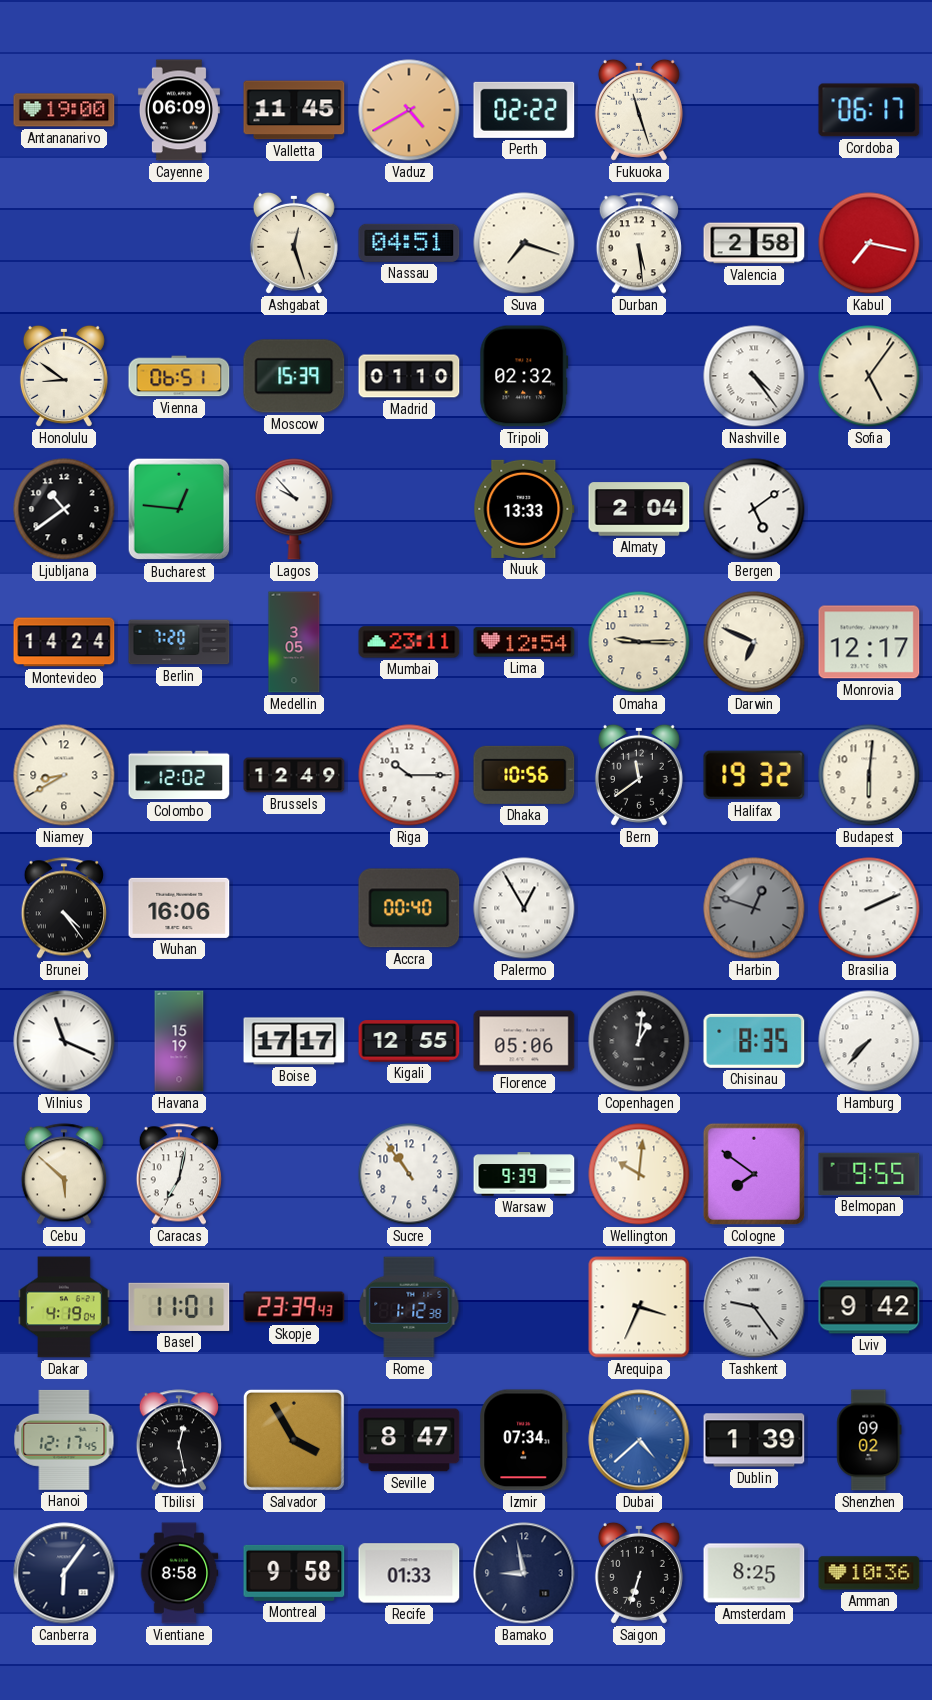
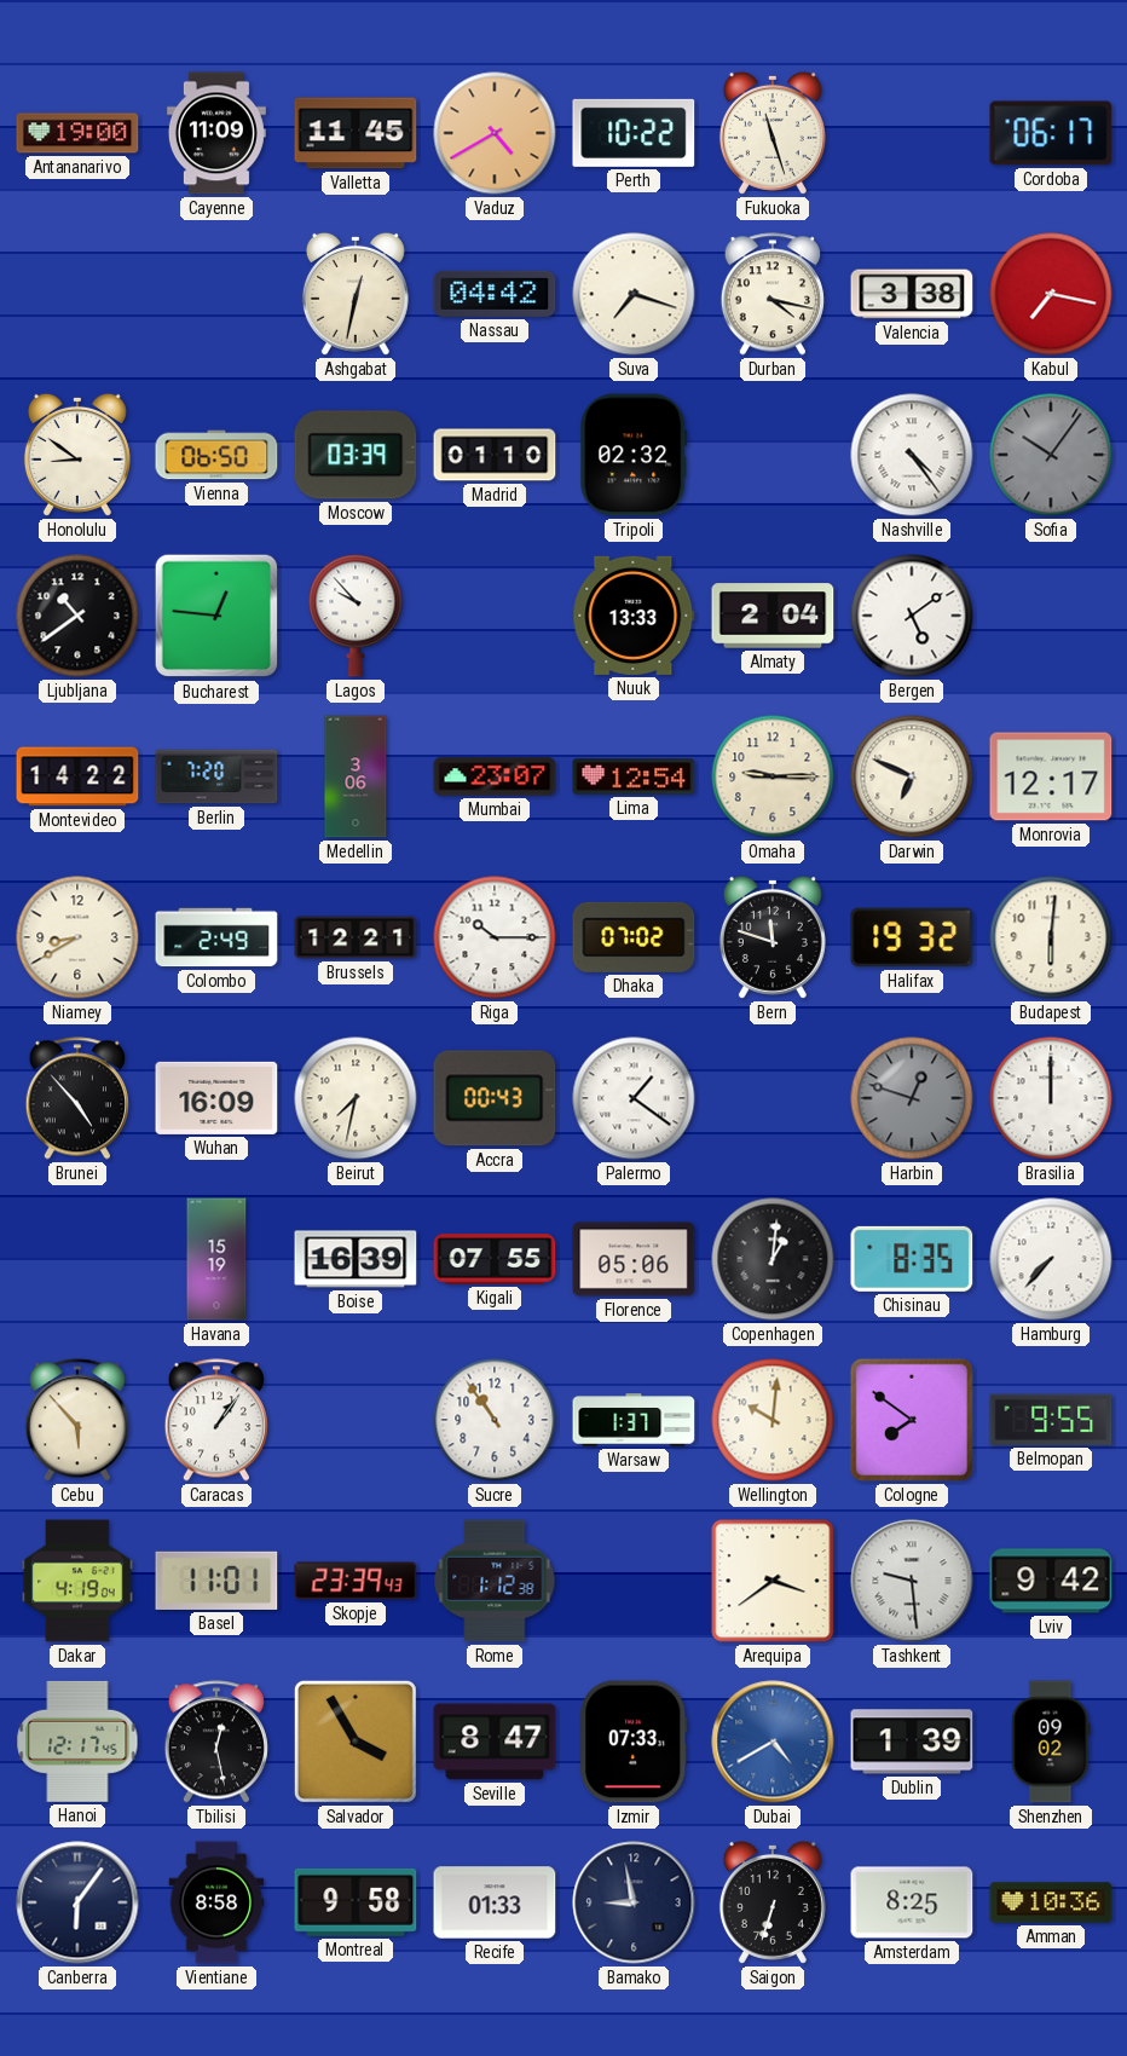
Cayenne: 06:09 -> 11:09
Perth: 02:22 -> 10:22
Ashgabat: 12:27 -> 12:32
Nassau: 04:51 -> 04:42
Durban: 5:29 -> 4:17
Valencia: 2:58 -> 3:38
Vienna: 06:51 -> 06:50
Moscow: 15:39 -> 03:39
Sofia: 5:06 -> 10:06
Sofia dial: cream -> grey
Montevideo: 14:24 -> 14:22
Medellin: 3:05 -> 3:06
Mumbai: 23:11 -> 23:07
Colombo: 12:02 -> 2:49
Brussels: 12:49 -> 12:21
Dhaka: 10:56 -> 07:02
Bern: 11:39 -> 11:48
Brunei: 4:24 -> 4:53
Wuhan: 16:06 -> 16:09
Beirut: none -> 7:32
Accra: 00:40 -> 00:43
Palermo: 12:55 -> 1:21
Brasilia: 2:11 -> 12:00
Vilnius: 11:19 -> none
Boise: 17:17 -> 16:39
Kigali: 12:55 -> 07:55
Cebu: 5:52 -> 5:53
Caracas: 7:02 -> 1:06
Warsaw: 9:39 -> 1:37
Arequipa: 3:34 -> 3:39
Tashkent: 9:24 -> 9:29
Izmir: 07:34 -> 07:33
Dubai: 4:38 -> 4:40
